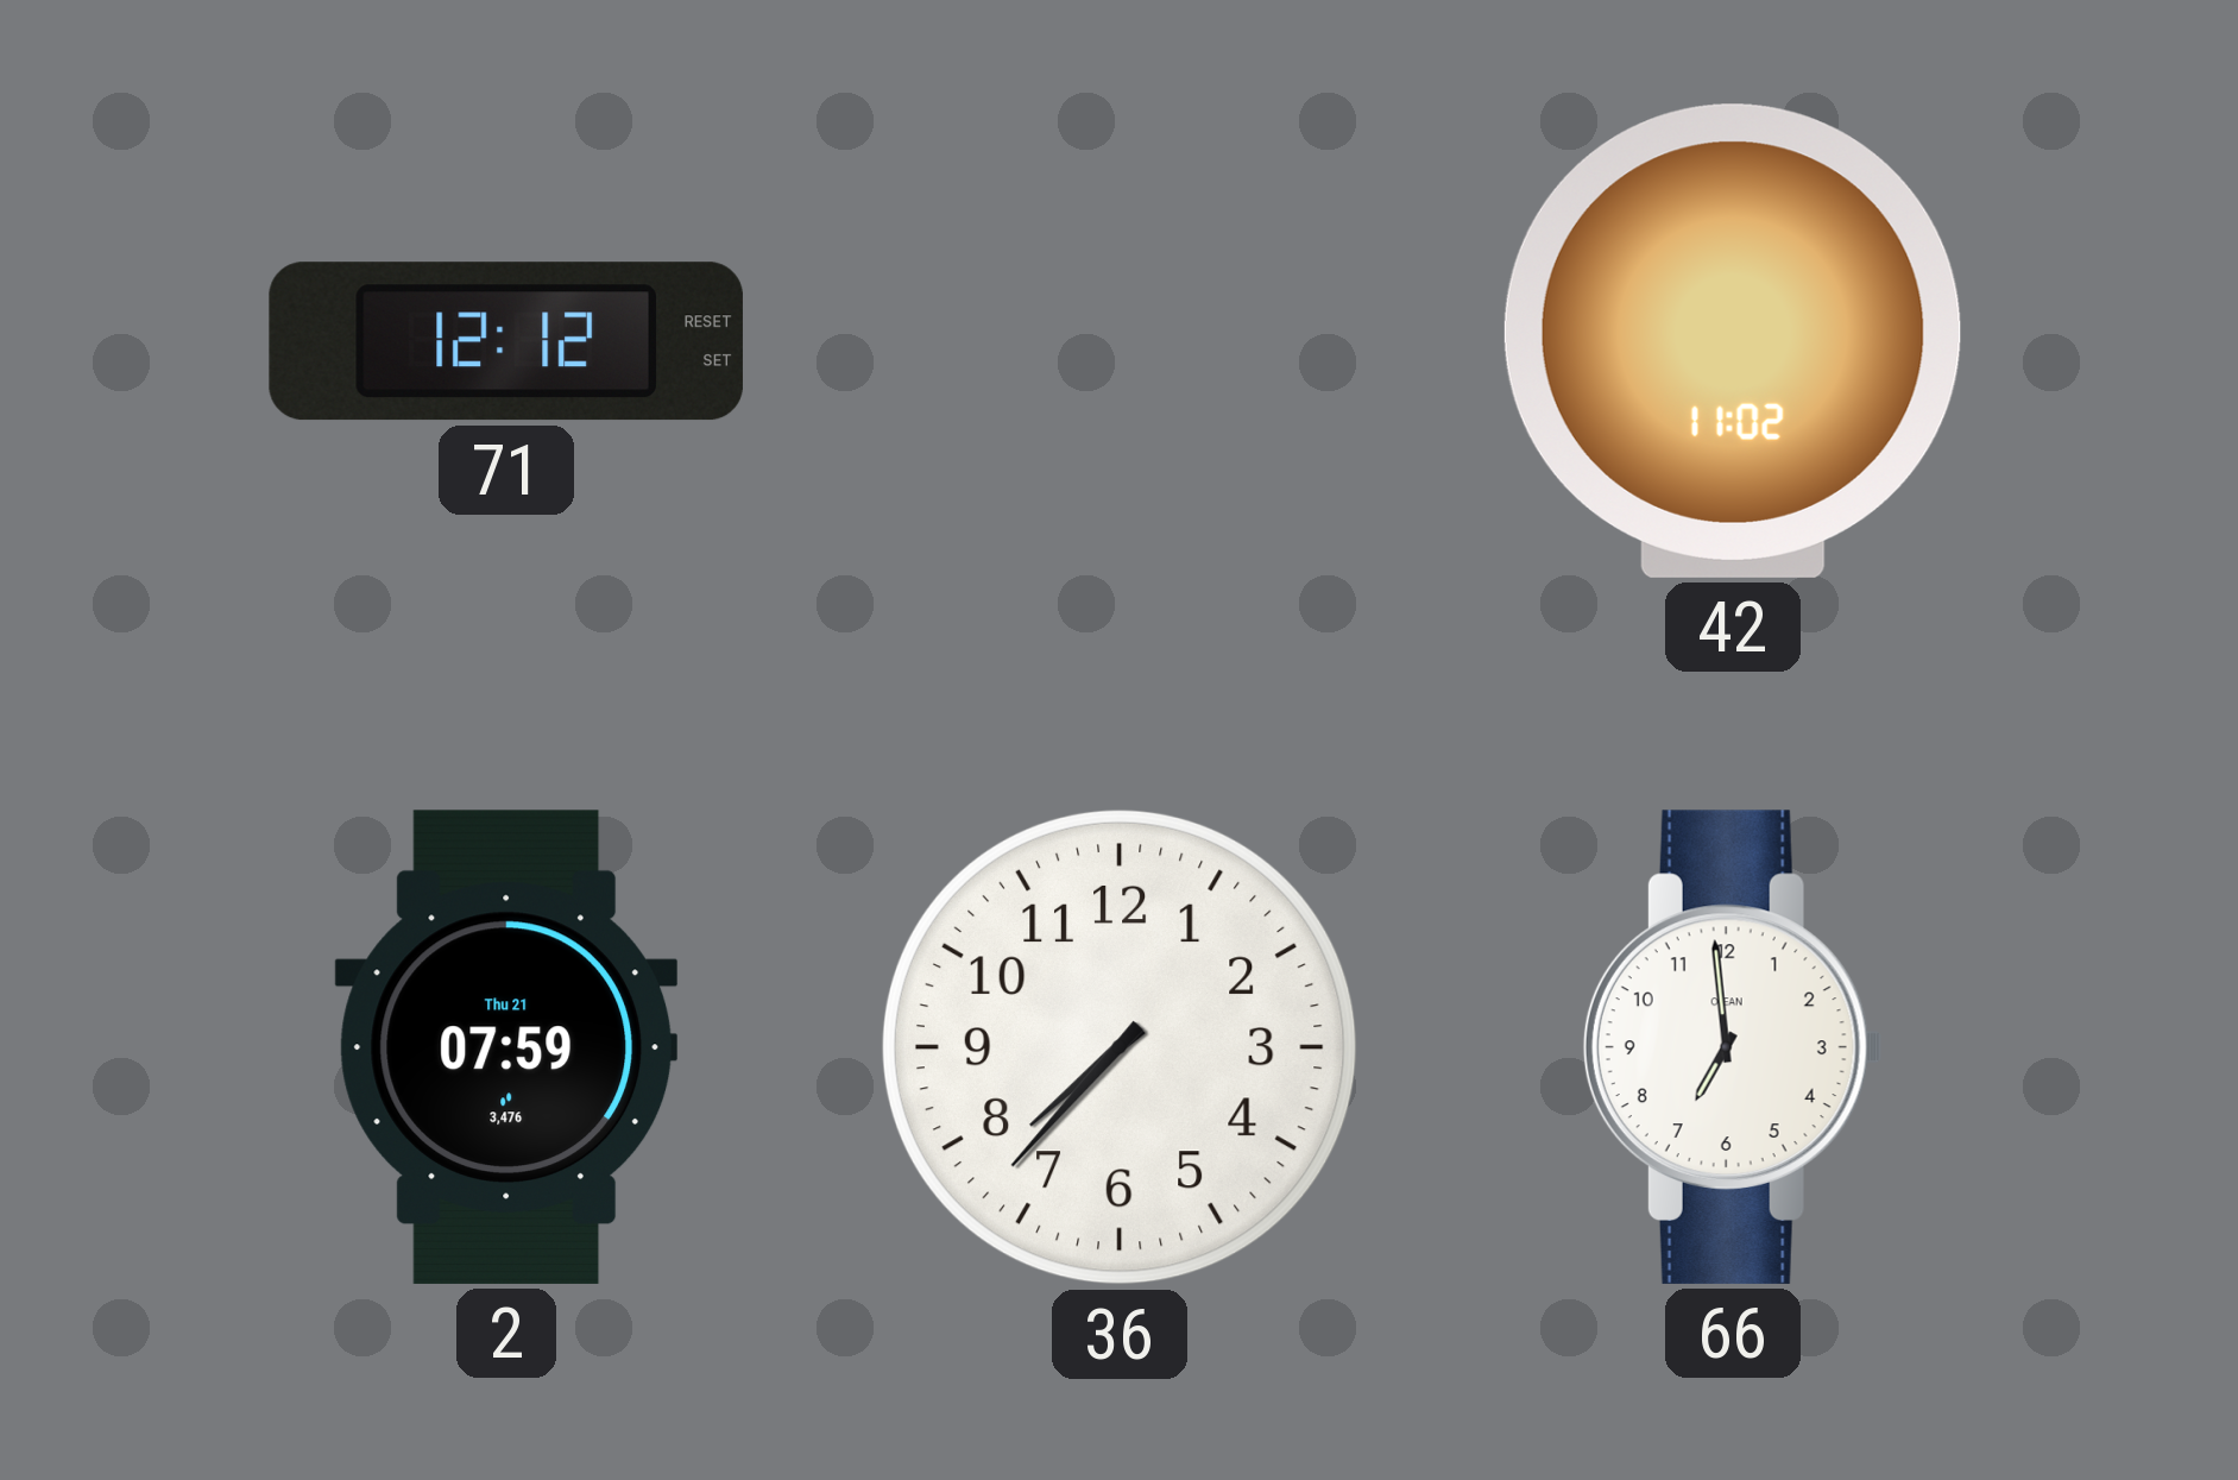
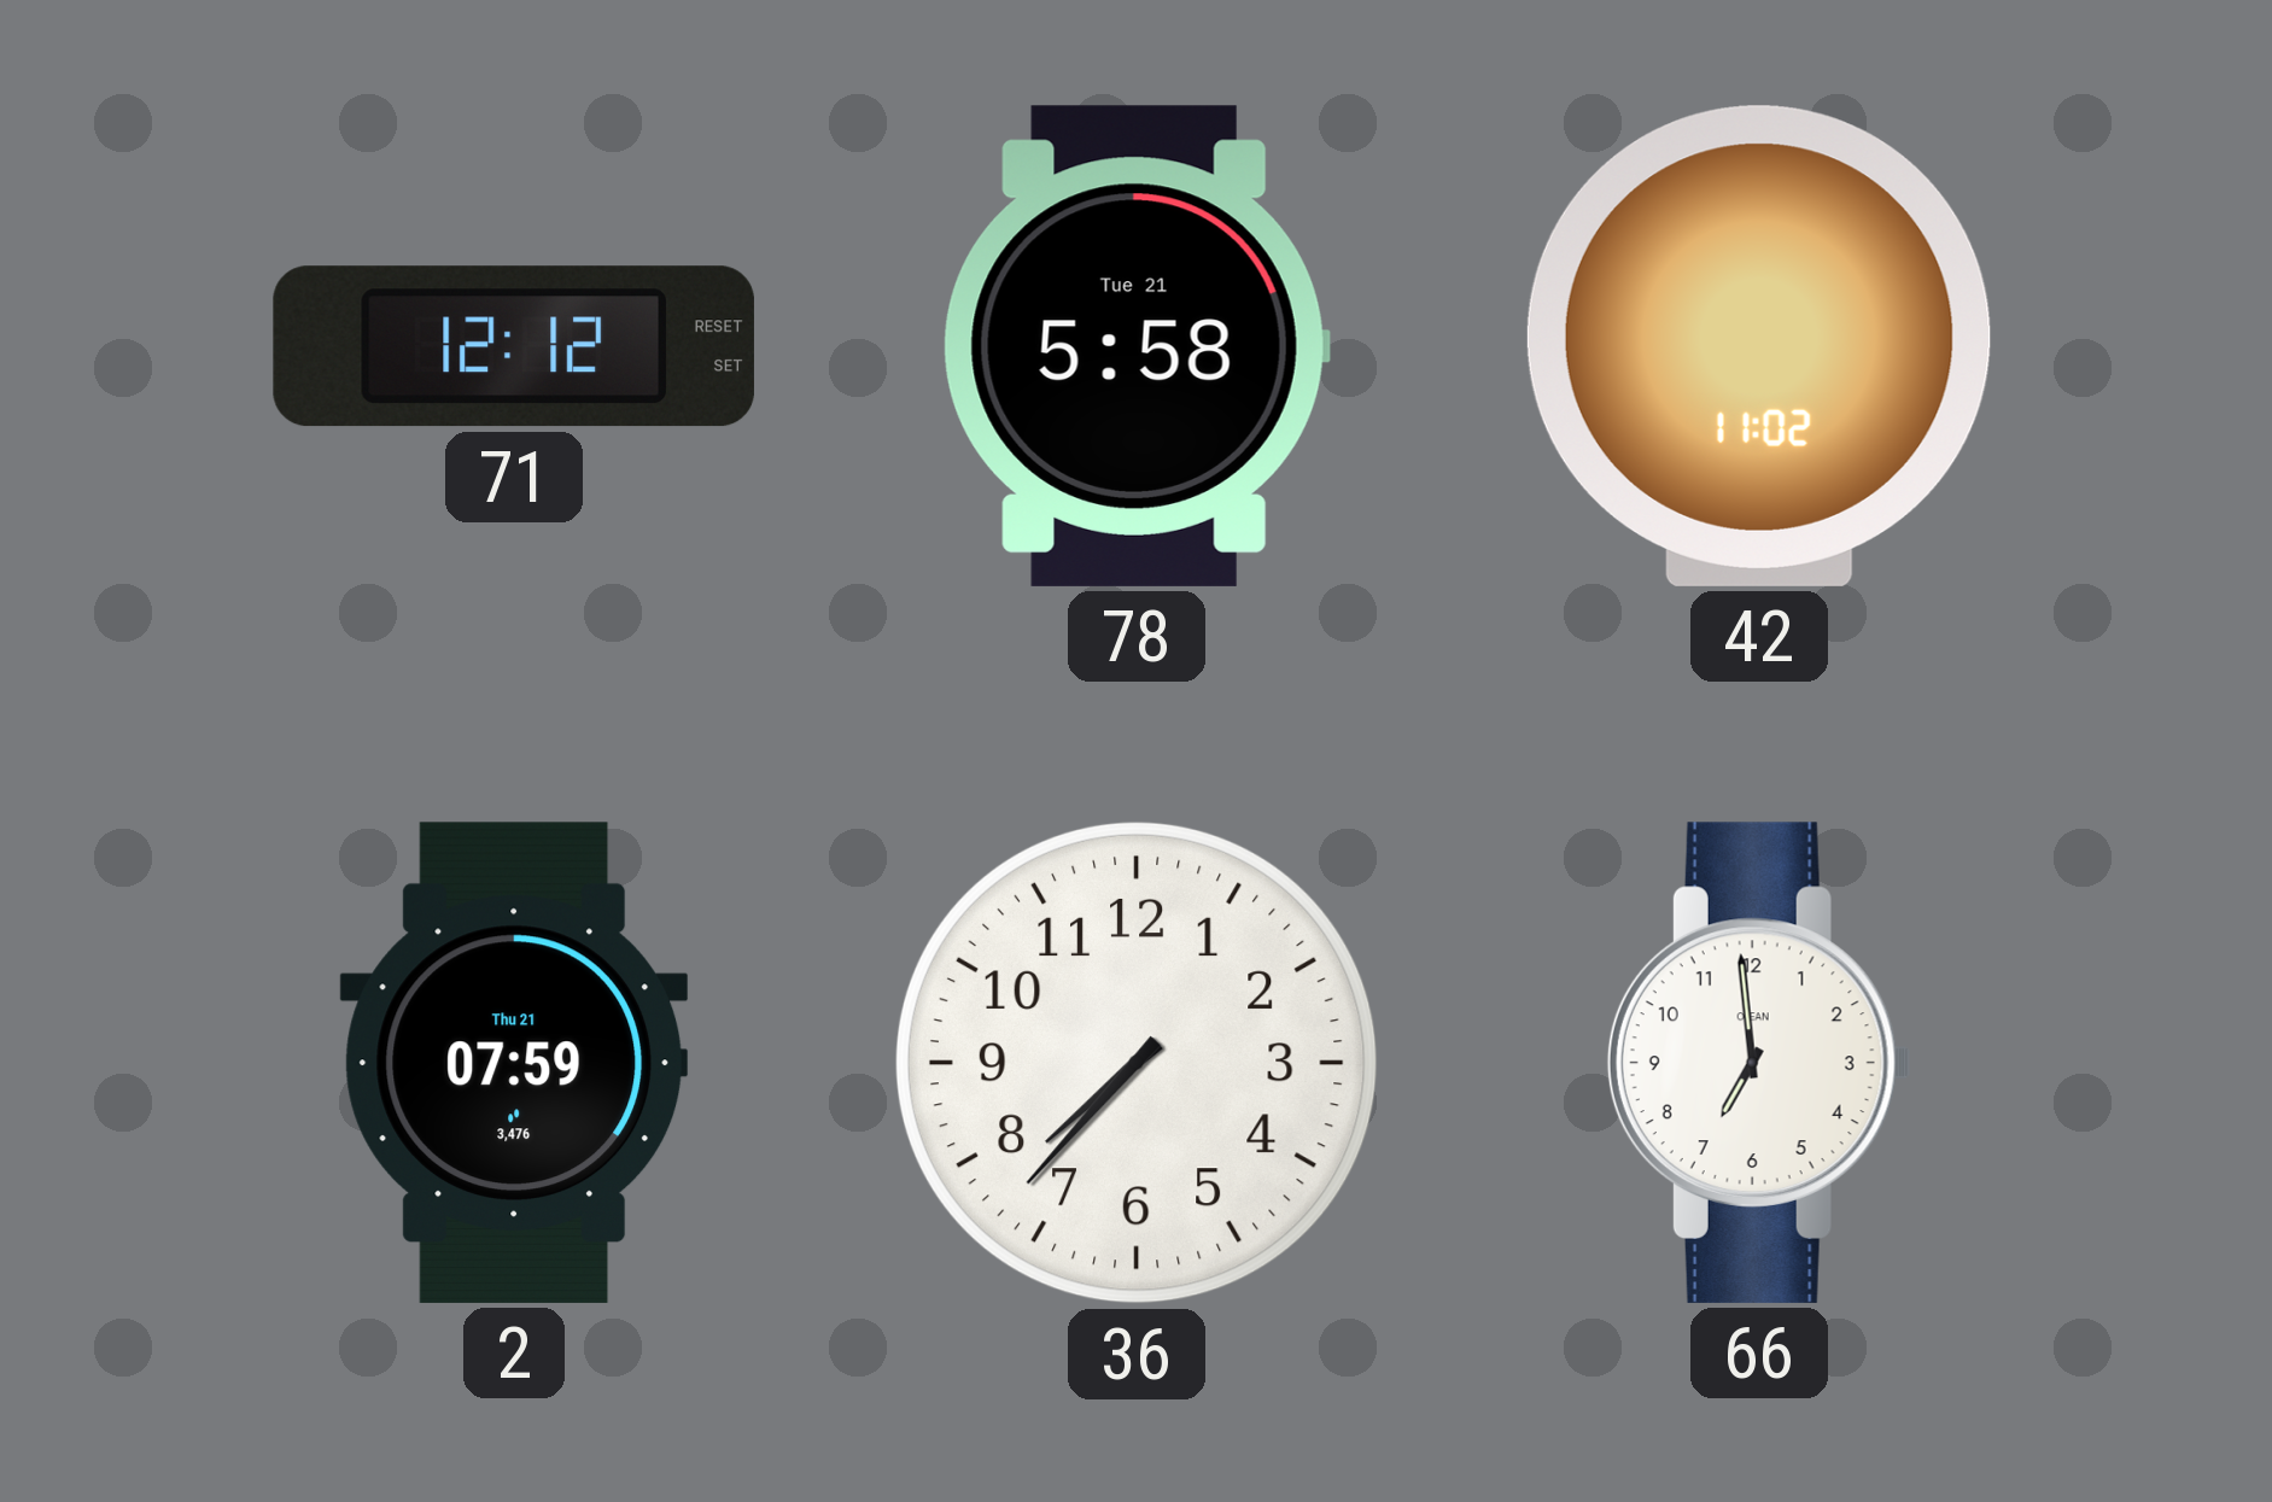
78: none -> 5:58
